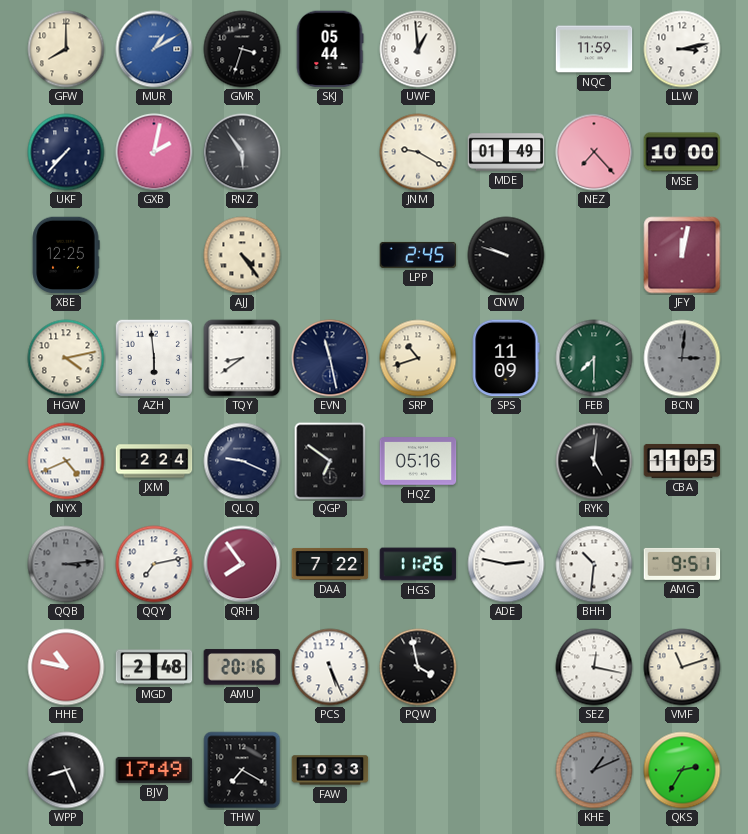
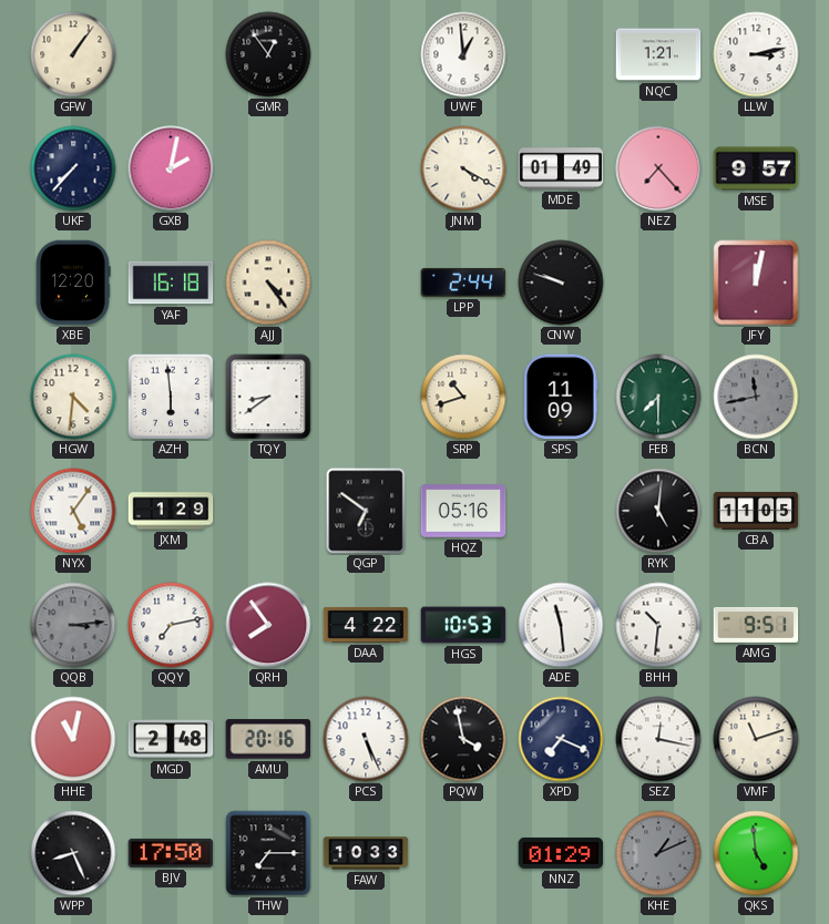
GFW: 8:00 -> 1:06
MUR: 1:10 -> none
GMR: 3:33 -> 12:54
SKJ: 05:44 -> none
NQC: 11:59 -> 1:21
RNZ: 5:54 -> none
JNM: 9:20 -> 4:20
MSE: 10:00 -> 9:57
XBE: 12:25 -> 12:20
YAF: none -> 16:18
LPP: 2:45 -> 2:44
HGW: 4:13 -> 4:31
EVN: 11:28 -> none
BCN: 3:01 -> 11:43
NYX: 4:41 -> 5:06
JXM: 2:24 -> 1:29
QLQ: 9:19 -> none
DAA: 7:22 -> 4:22
HGS: 11:26 -> 10:53
ADE: 2:47 -> 11:29
HHE: 10:47 -> 11:02
XPD: none -> 7:19
BJV: 17:49 -> 17:50
THW: 7:20 -> 7:15
NNZ: none -> 01:29
QKS: 2:35 -> 4:59
